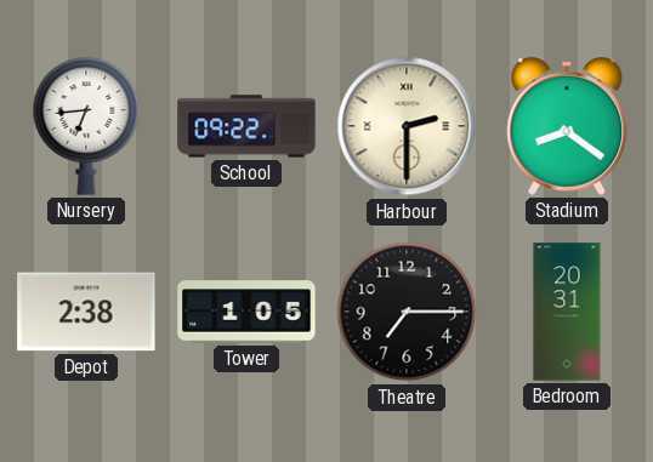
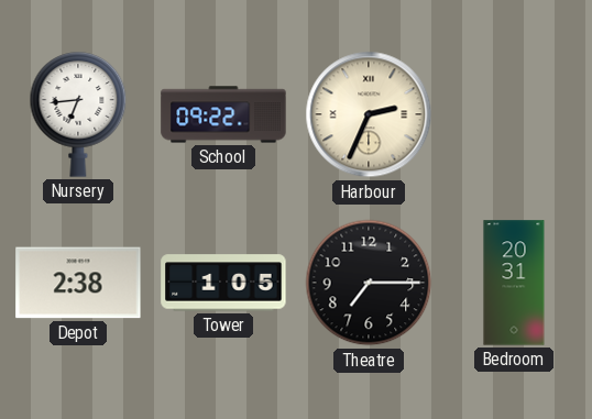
Harbour: 2:30 -> 2:34
Stadium: 8:21 -> none
